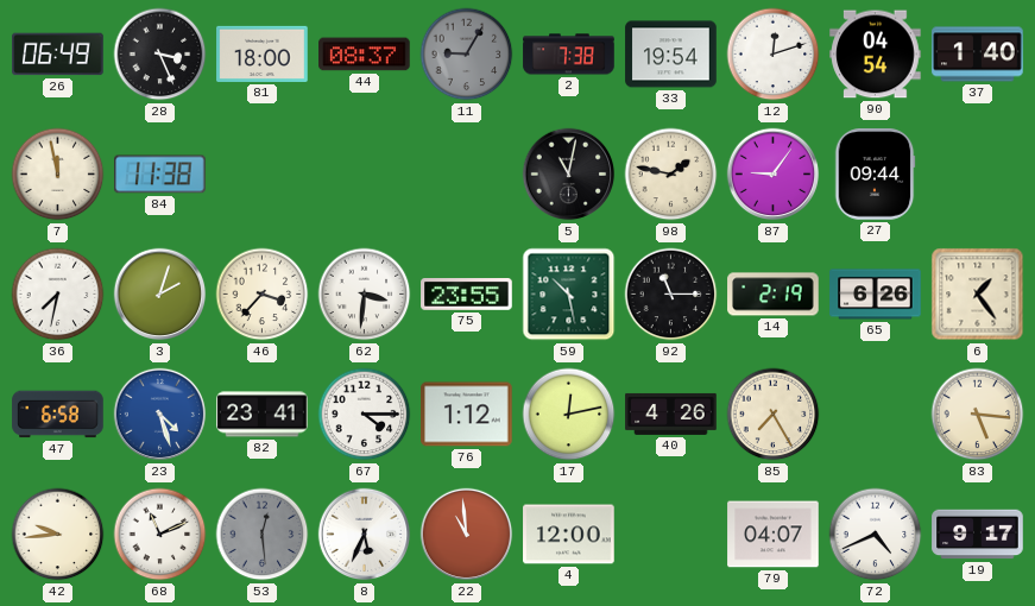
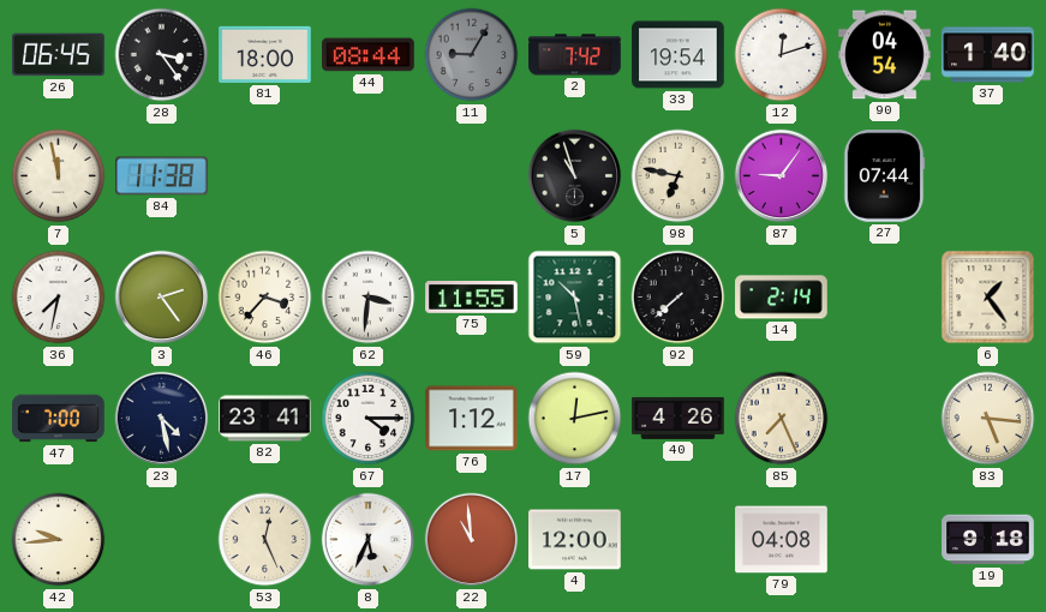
26: 06:49 -> 06:45
28: 3:26 -> 3:24
44: 08:37 -> 08:44
2: 7:38 -> 7:42
5: 11:02 -> 10:57
98: 1:47 -> 6:47
27: 09:44 -> 07:44
3: 2:03 -> 2:24
75: 23:55 -> 11:55
92: 11:15 -> 7:38
14: 2:19 -> 2:14
65: 6:26 -> none
47: 6:58 -> 7:00
23: 4:27 -> 4:28
23 dial: blue -> navy
85: 7:25 -> 7:26
68: 11:11 -> none
53: 12:29 -> 12:26
53 dial: grey -> cream
79: 04:07 -> 04:08
72: 4:41 -> none
19: 9:17 -> 9:18
